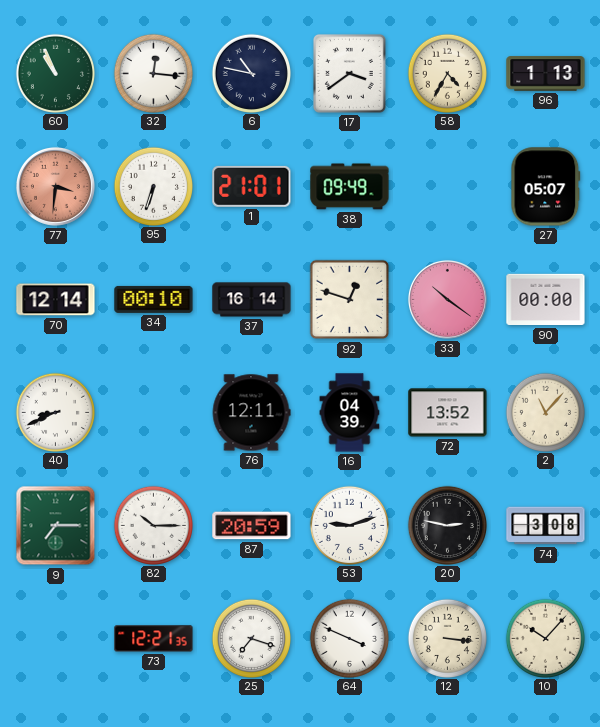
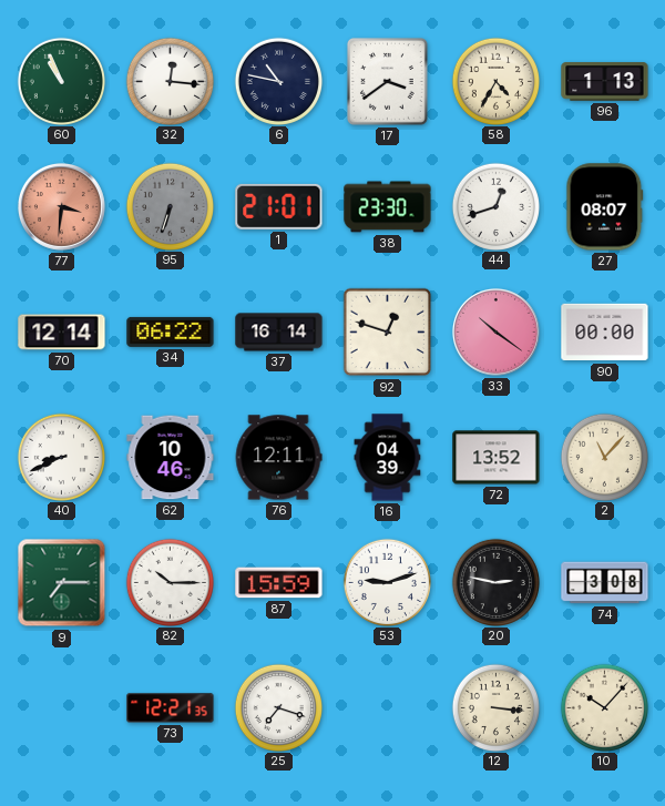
95 dial: white -> grey
38: 09:49 -> 23:30
44: none -> 12:42
27: 05:07 -> 08:07
34: 00:10 -> 06:22
62: none -> 10:46
87: 20:59 -> 15:59
64: 3:49 -> none
